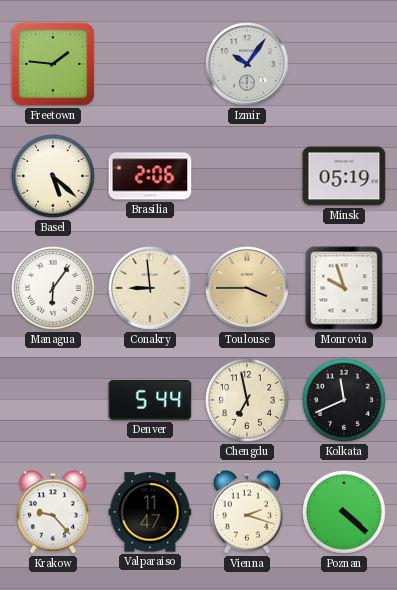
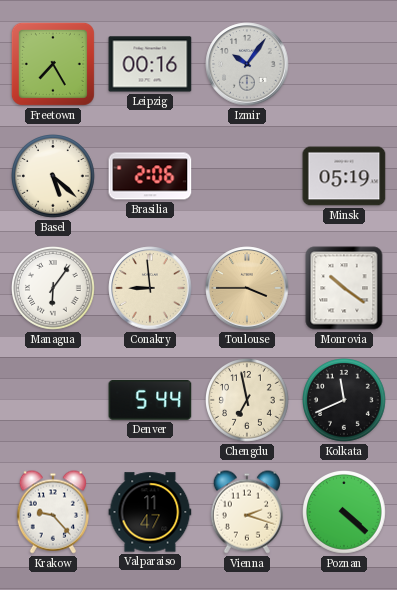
Freetown: 1:46 -> 7:25
Leipzig: none -> 00:16
Monrovia: 9:57 -> 10:21
